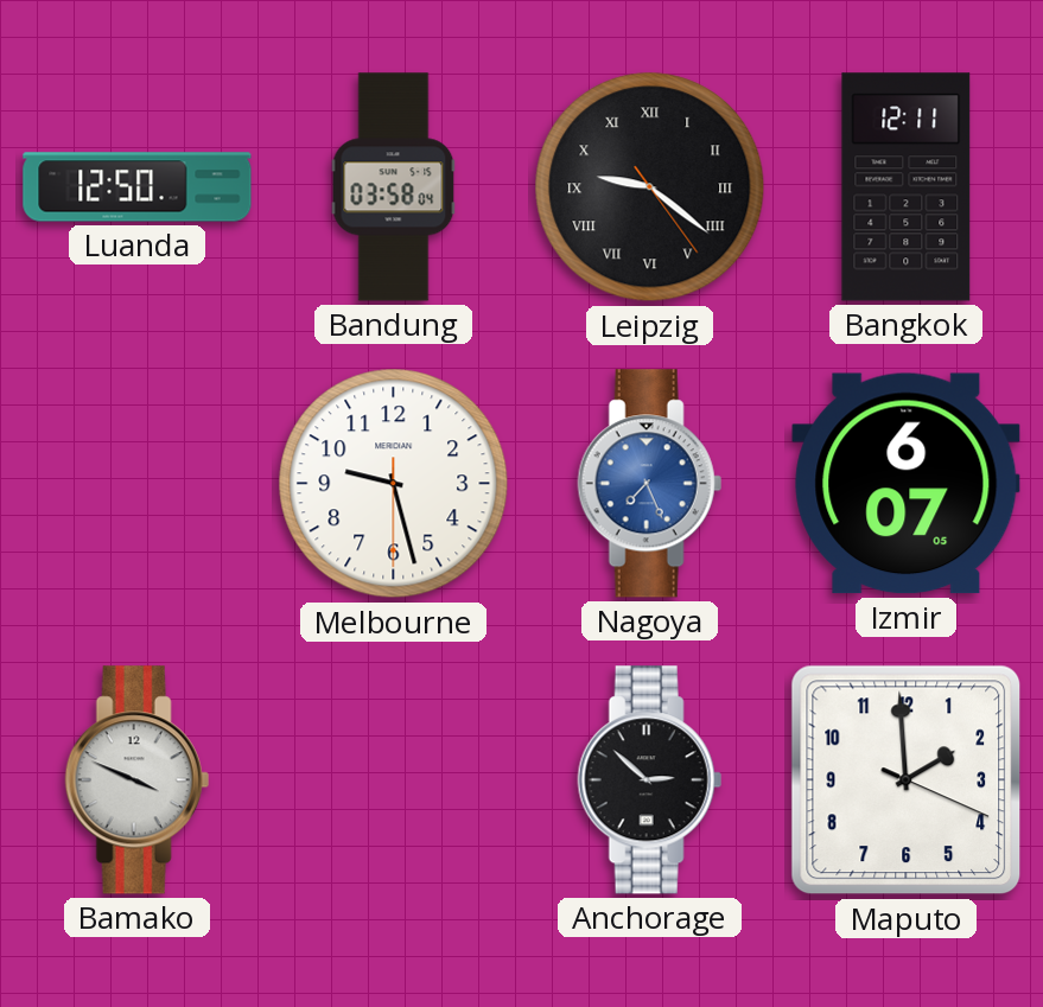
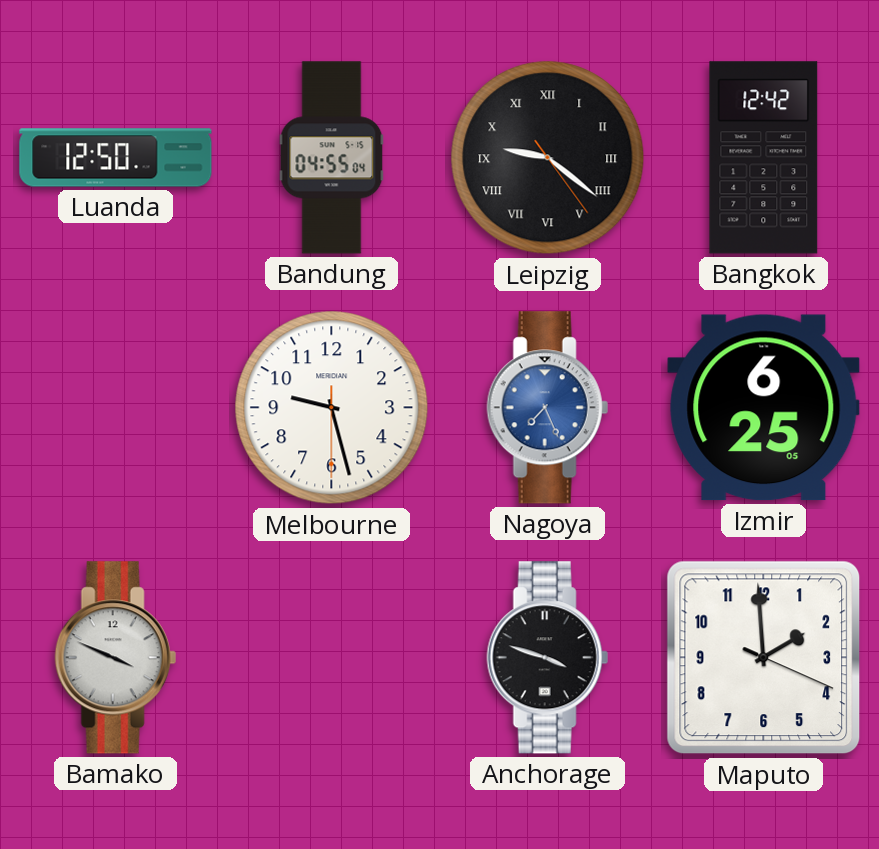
Bandung: 03:58 -> 04:55
Bangkok: 12:11 -> 12:42
Izmir: 6:07 -> 6:25
Anchorage: 2:52 -> 3:48
